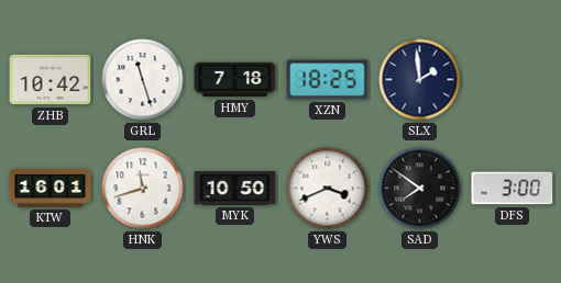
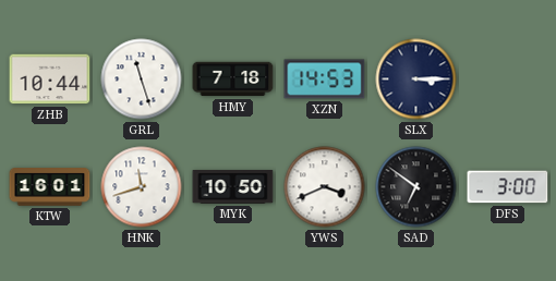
ZHB: 10:42 -> 10:44
XZN: 18:25 -> 14:53
SLX: 1:59 -> 3:15
SAD: 7:51 -> 6:51
